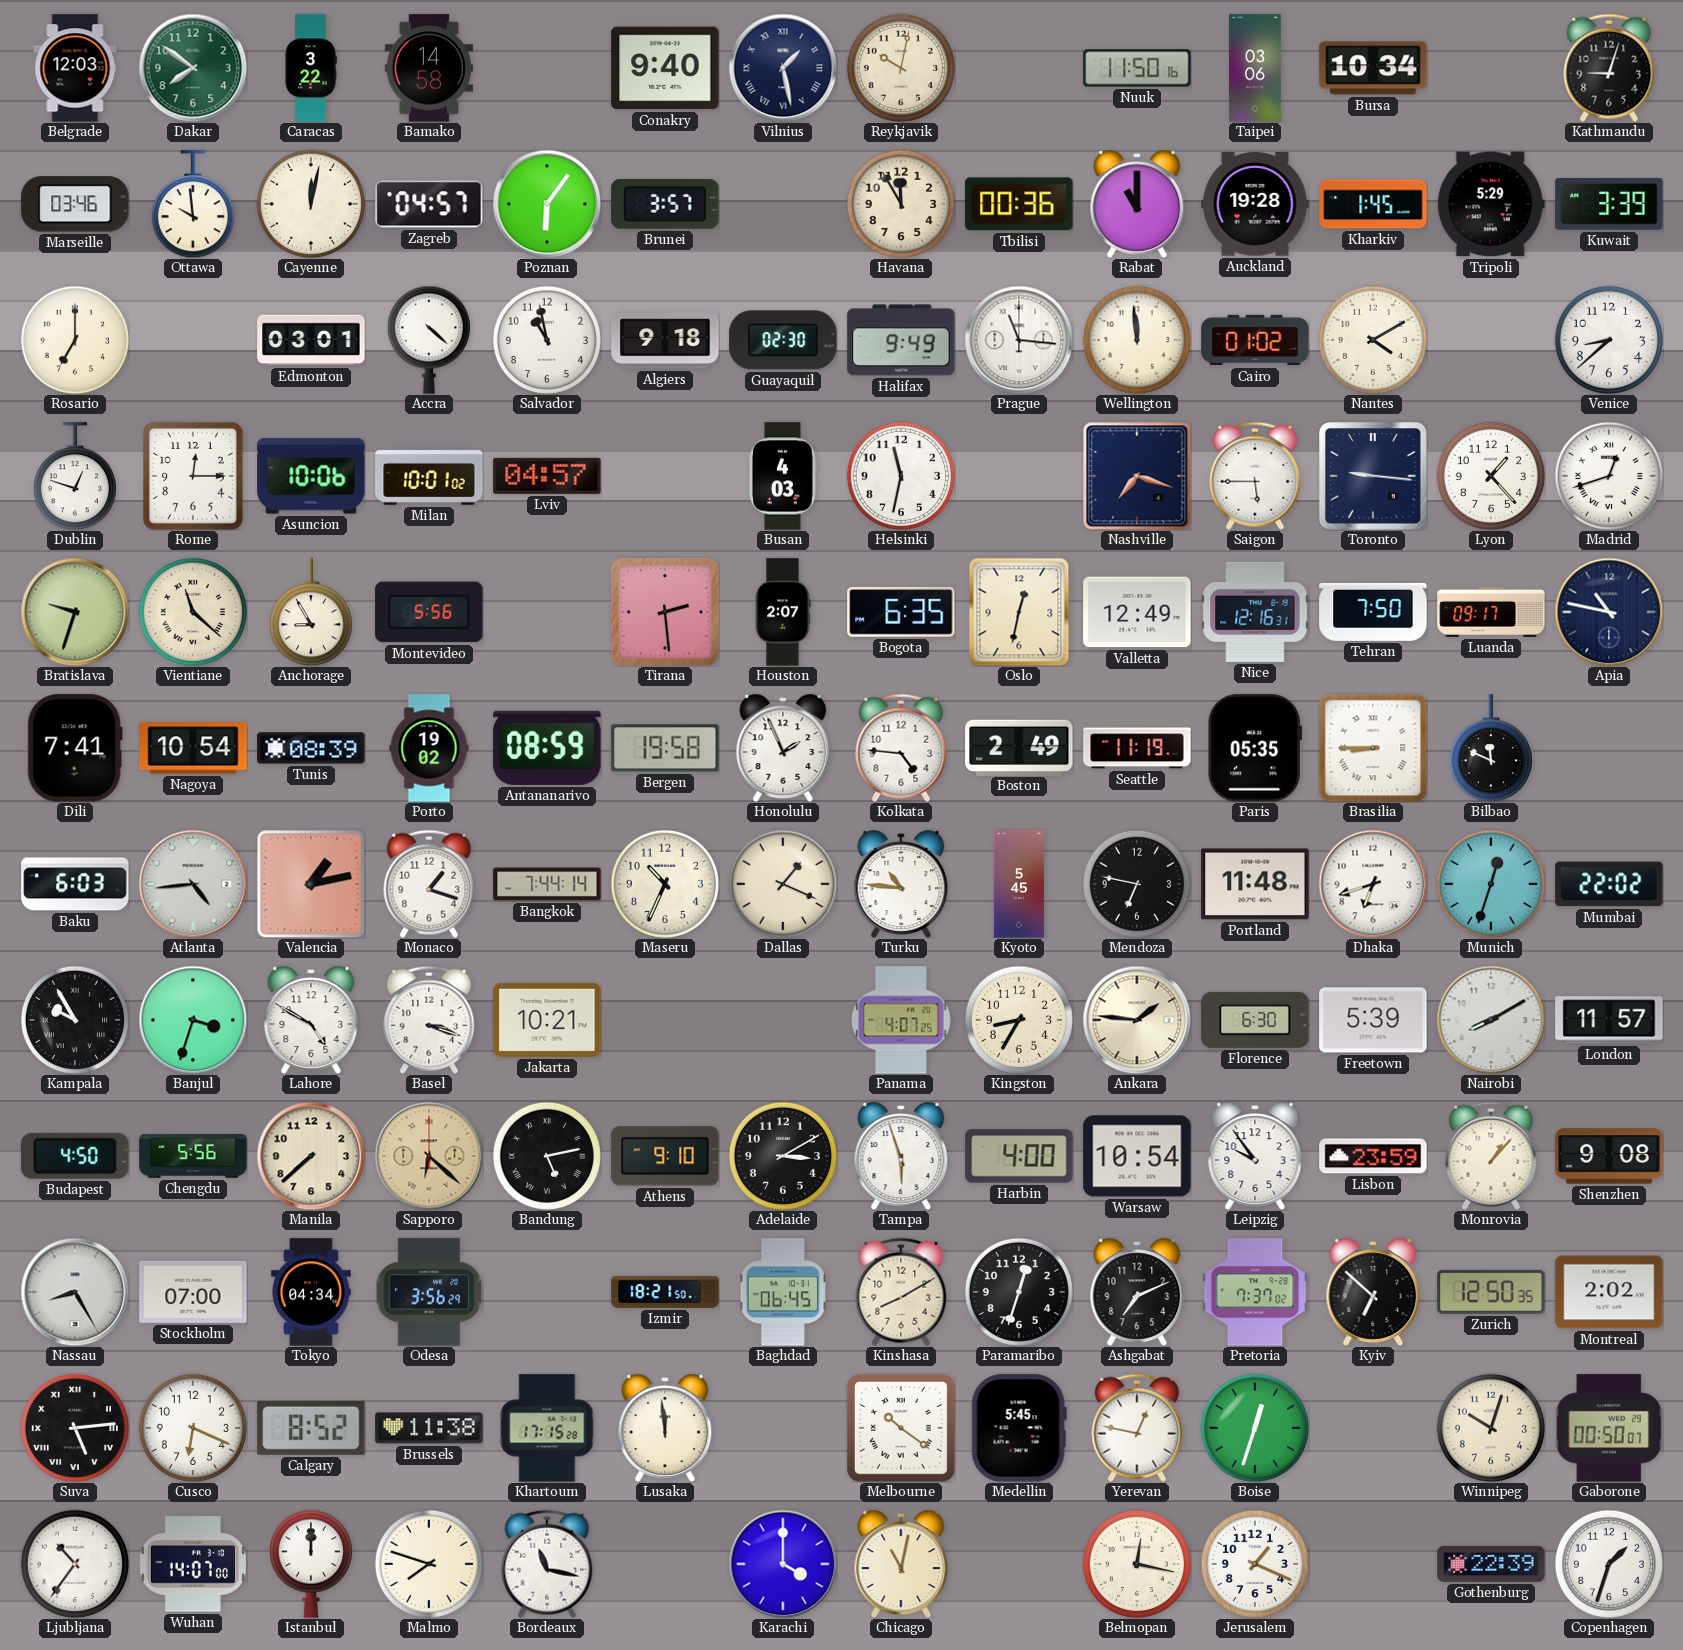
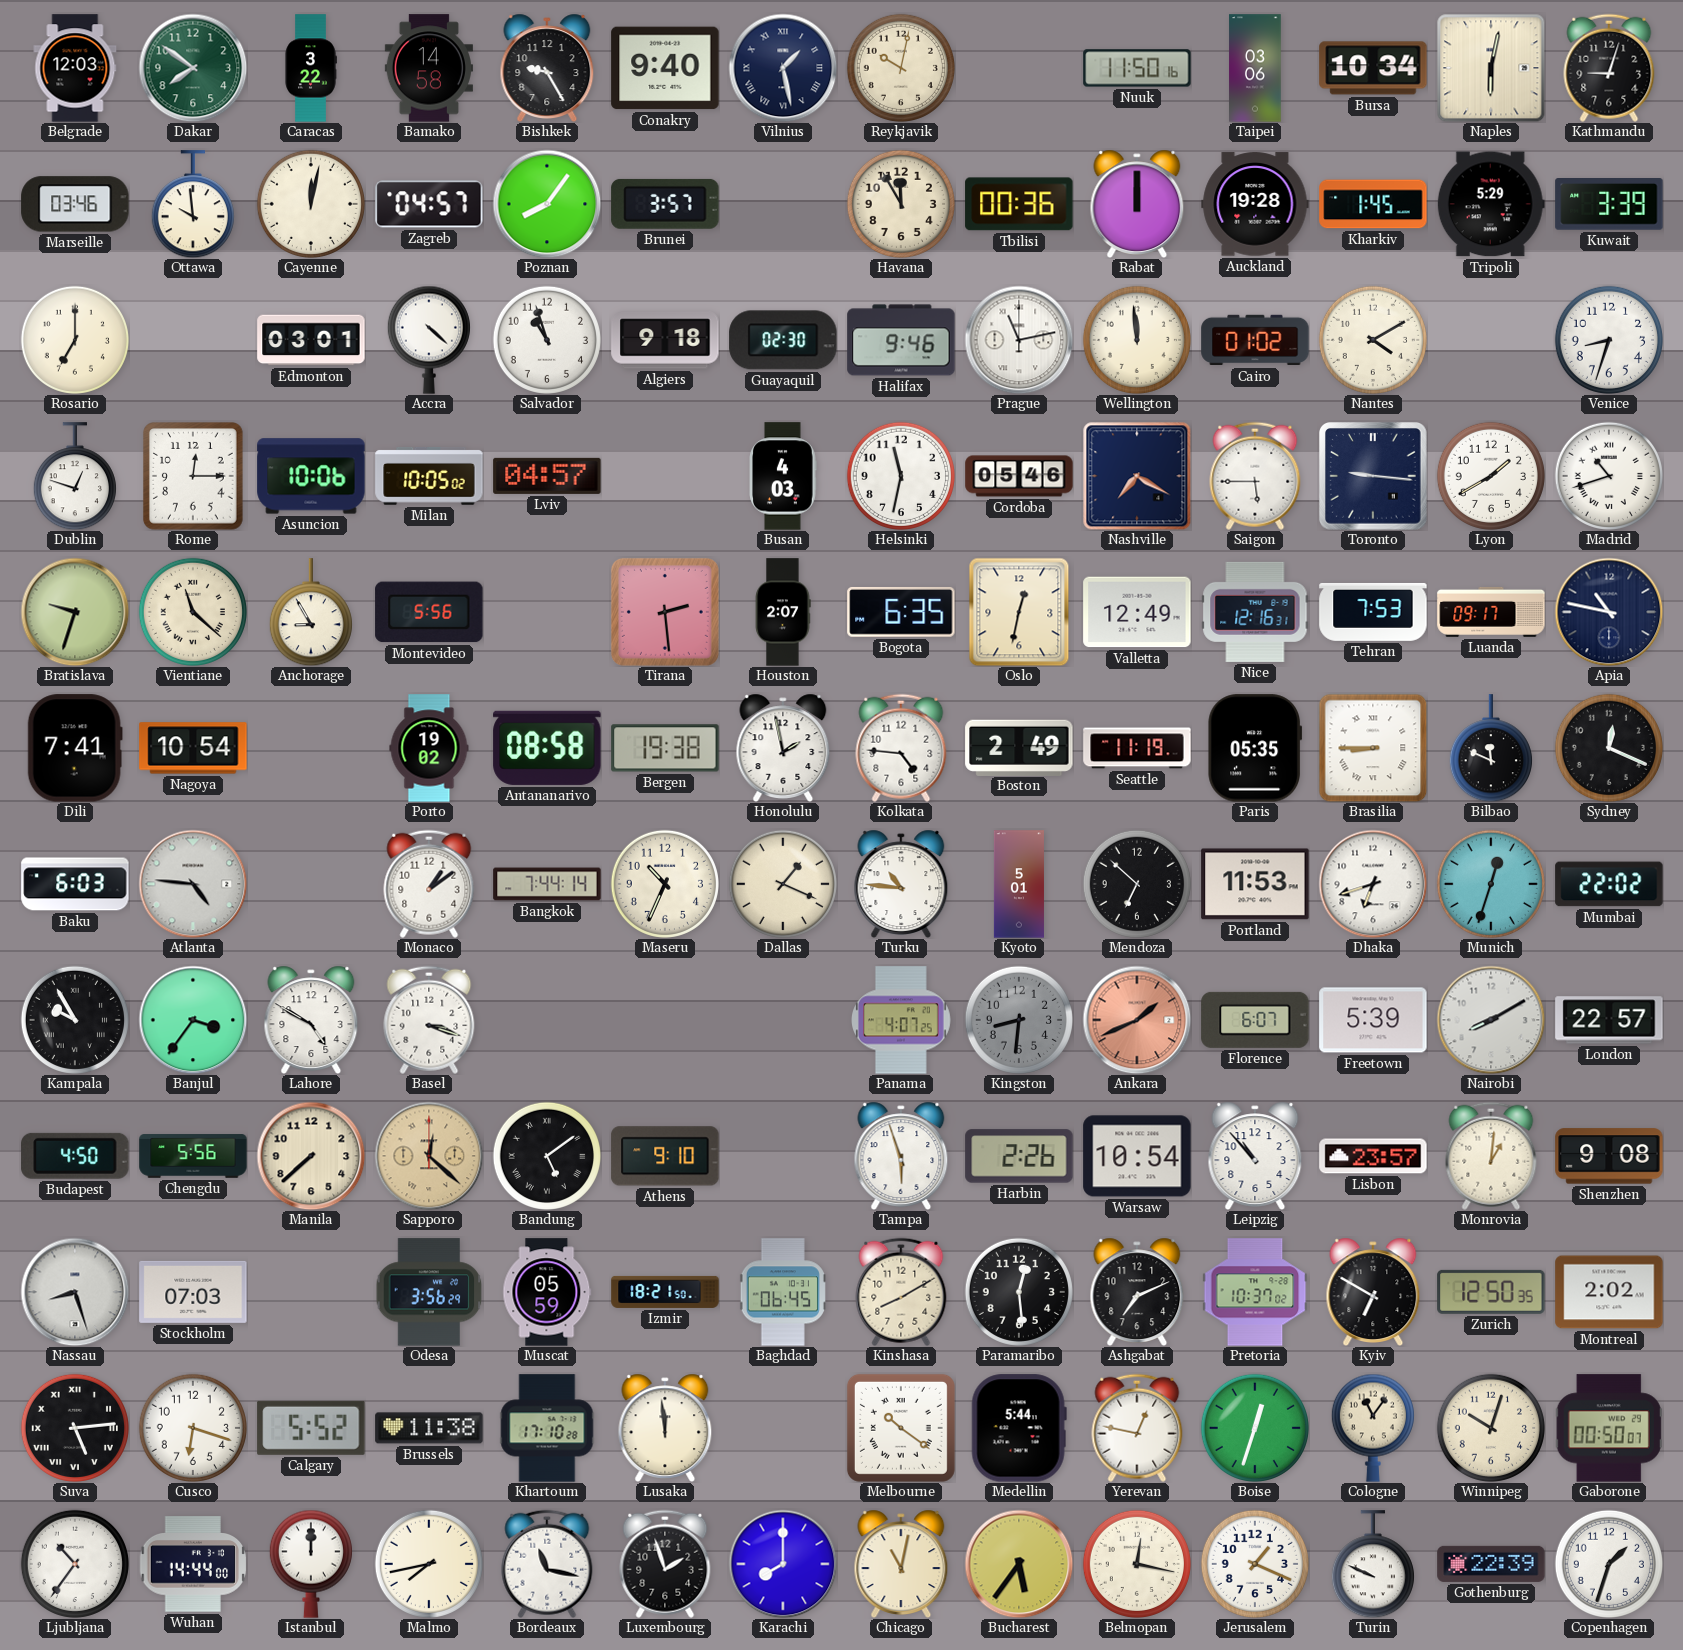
Bishkek: none -> 9:25
Naples: none -> 6:02
Poznan: 6:06 -> 8:06
Rabat: 11:00 -> 12:00
Salvador: 10:58 -> 10:57
Halifax: 9:49 -> 9:46
Prague: 11:16 -> 11:13
Venice: 8:38 -> 8:33
Milan: 10:01 -> 10:05
Cordoba: none -> 05:46
Nashville: 7:18 -> 7:20
Lyon: 1:23 -> 1:40
Madrid: 12:42 -> 10:42
Tehran: 7:50 -> 7:53
Tunis: 08:39 -> none
Antananarivo: 08:59 -> 08:58
Bergen: 19:58 -> 19:38
Honolulu: 1:56 -> 1:58
Sydney: none -> 12:19
Atlanta: 4:44 -> 4:46
Valencia: 1:13 -> none
Monaco: 1:18 -> 1:09
Kyoto: 5:45 -> 5:01
Mendoza: 6:47 -> 6:52
Portland: 11:48 -> 11:53
Banjul: 3:33 -> 3:36
Jakarta: 10:21 -> none
Kingston: 8:35 -> 8:31
Kingston dial: cream -> grey
Ankara: 1:46 -> 1:41
Ankara dial: cream -> salmon
Florence: 6:30 -> 6:07
London: 11:57 -> 22:57
Sapporo: 6:22 -> 12:22
Bandung: 5:13 -> 5:09
Adelaide: 3:10 -> none
Harbin: 4:00 -> 2:26
Leipzig: 9:54 -> 10:53
Lisbon: 23:59 -> 23:57
Monrovia: 1:07 -> 1:01
Nassau: 8:25 -> 8:27
Stockholm: 07:00 -> 07:03
Tokyo: 04:34 -> none
Muscat: none -> 05:59
Paramaribo: 12:33 -> 12:29
Pretoria: 7:37 -> 10:37
Kyiv: 6:52 -> 6:50
Cusco: 6:19 -> 6:18
Calgary: 8:52 -> 5:52
Khartoum: 17:15 -> 17:10
Medellin: 5:45 -> 5:44
Cologne: none -> 11:06
Wuhan: 14:07 -> 14:44
Malmo: 7:48 -> 7:43
Luxembourg: none -> 1:57
Karachi: 4:00 -> 8:00
Bucharest: none -> 5:36
Turin: none -> 9:49
